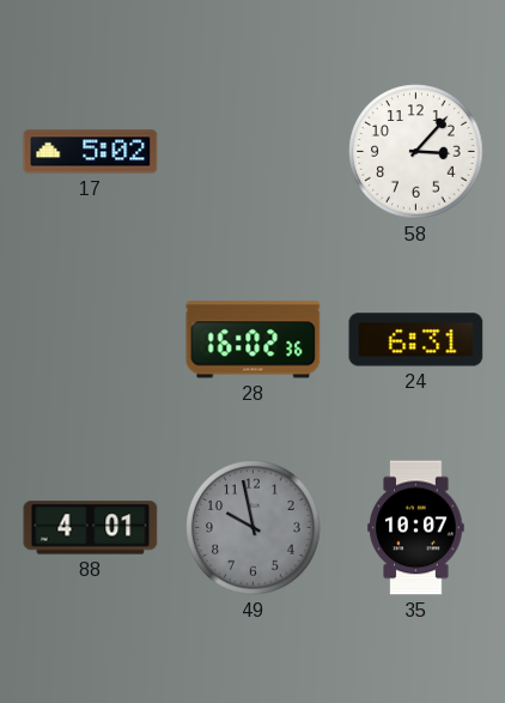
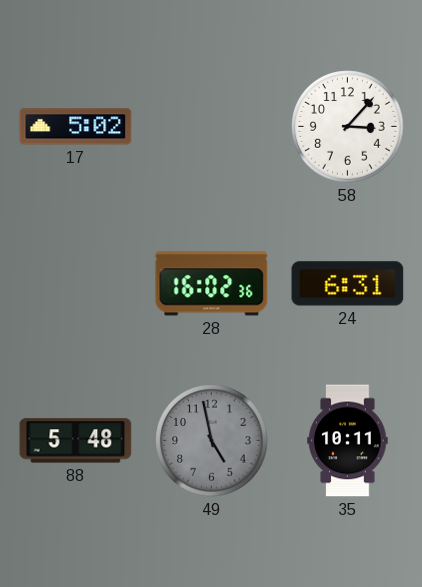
88: 4:01 -> 5:48
49: 9:58 -> 4:58
35: 10:07 -> 10:11
